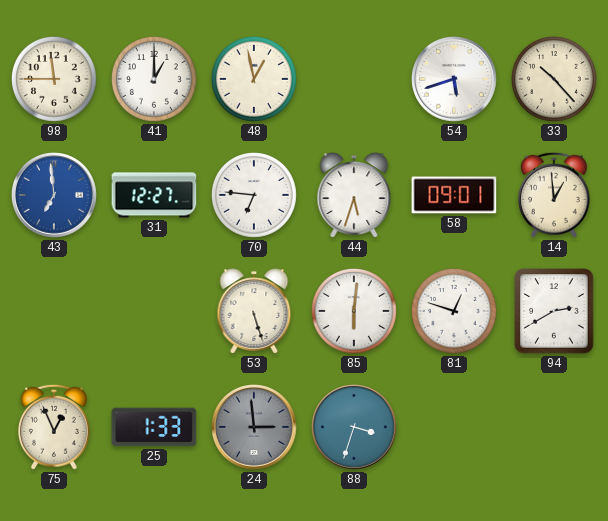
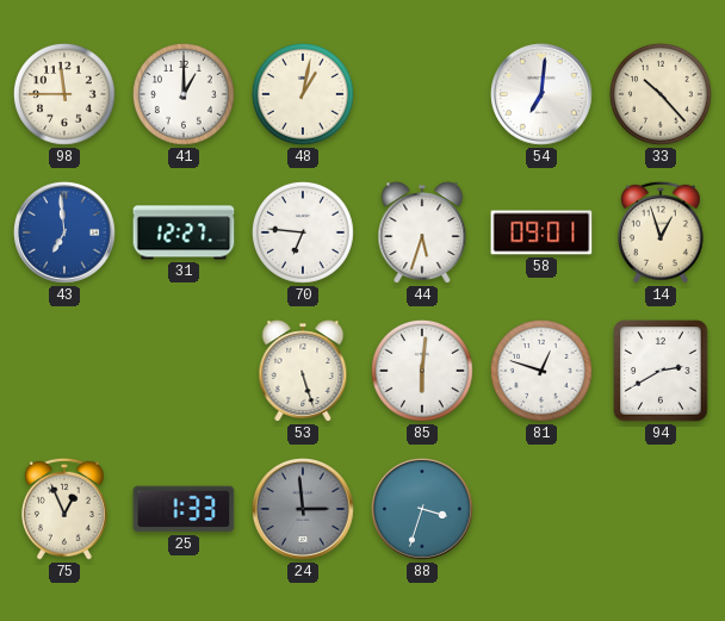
48: 12:58 -> 1:02
54: 5:42 -> 7:01
14: 12:59 -> 12:57
